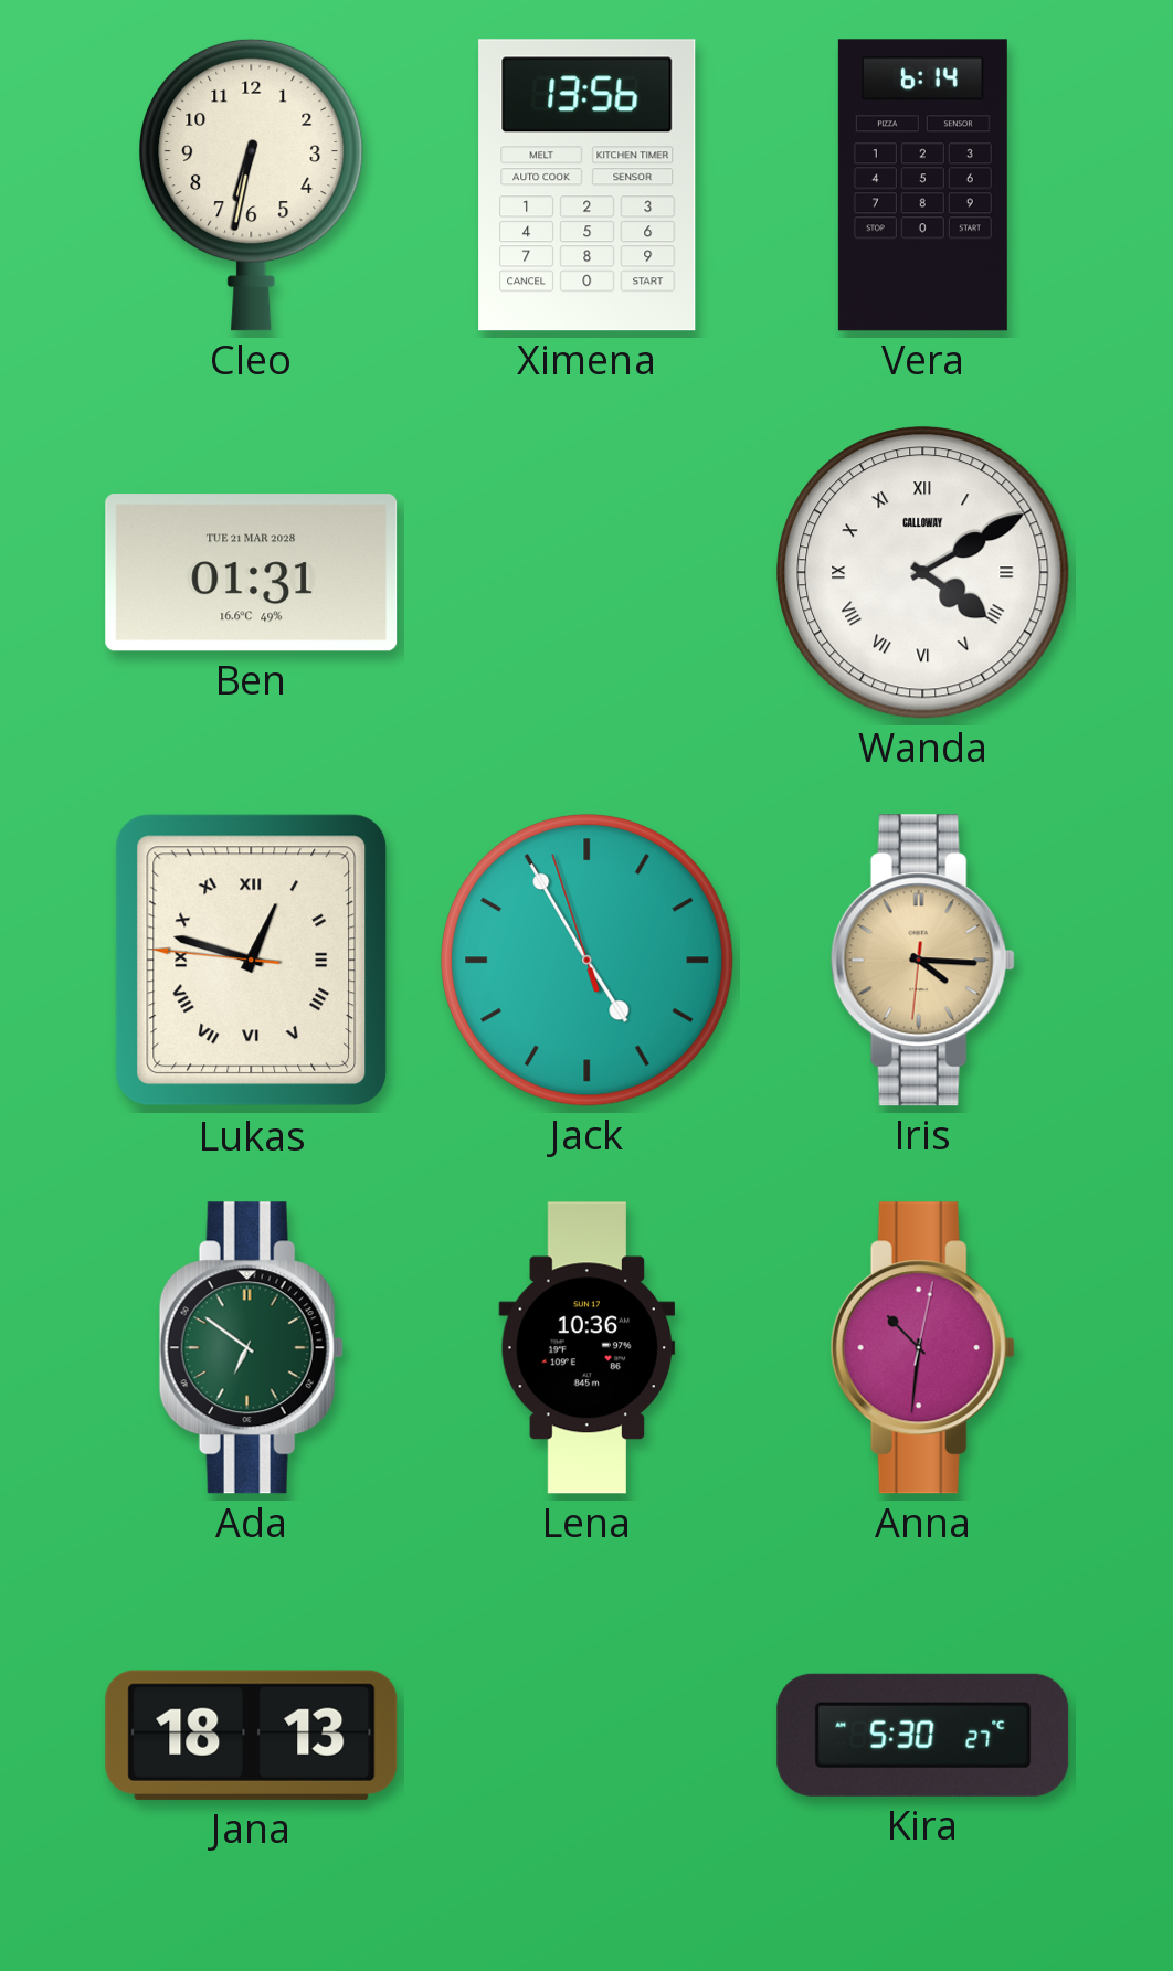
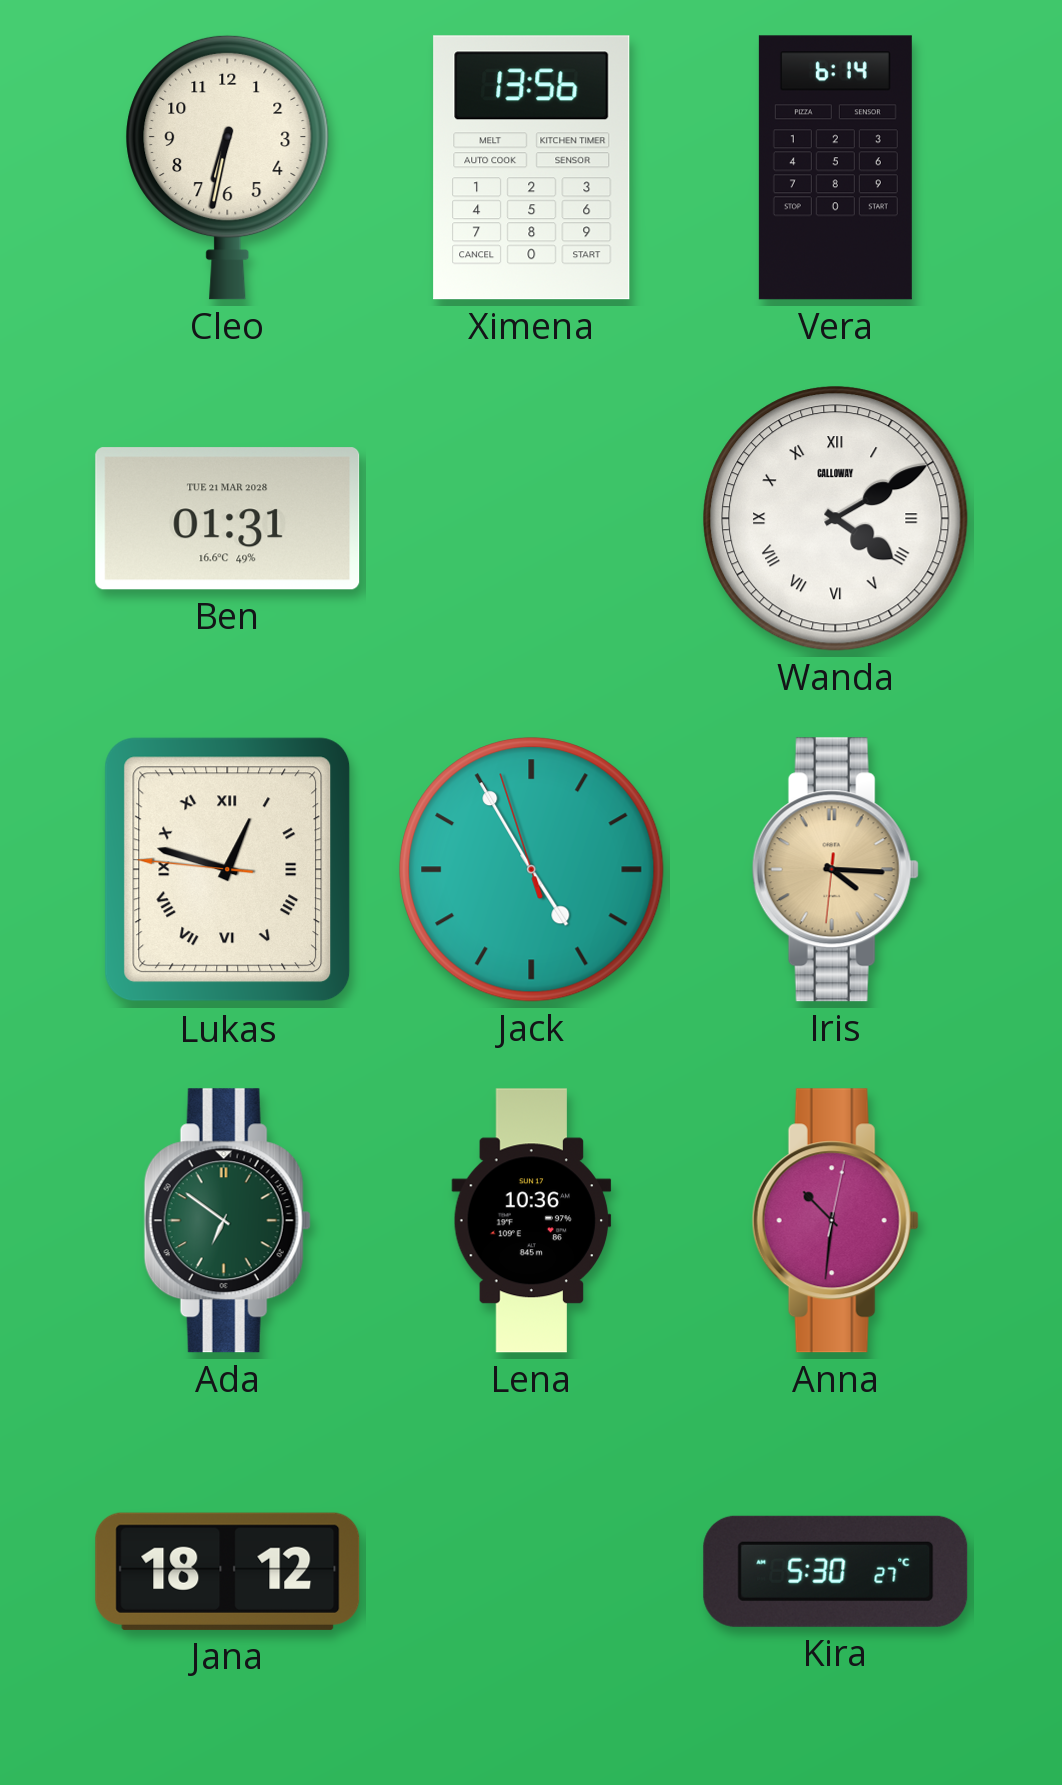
Jana: 18:13 -> 18:12
